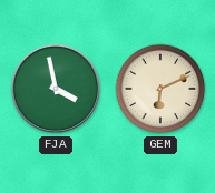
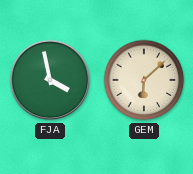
GEM: 6:11 -> 6:08
